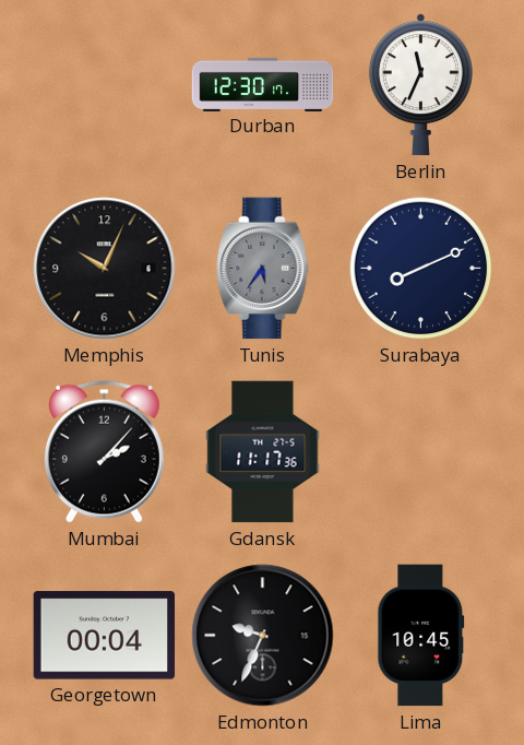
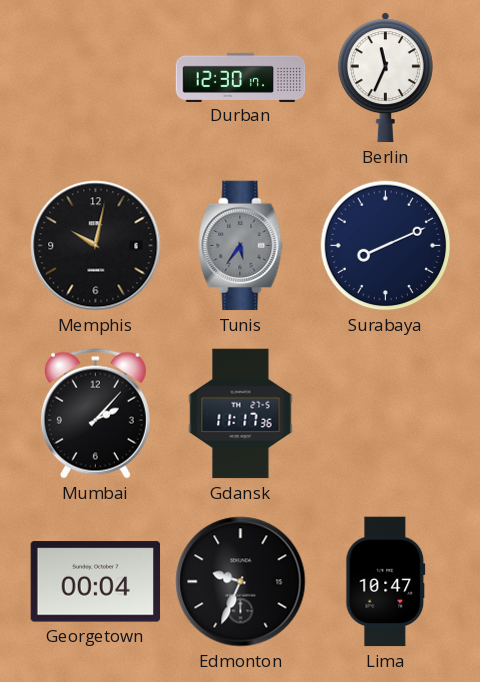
Memphis: 10:04 -> 10:02
Lima: 10:45 -> 10:47
